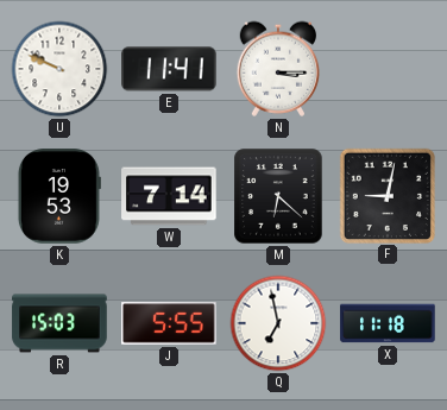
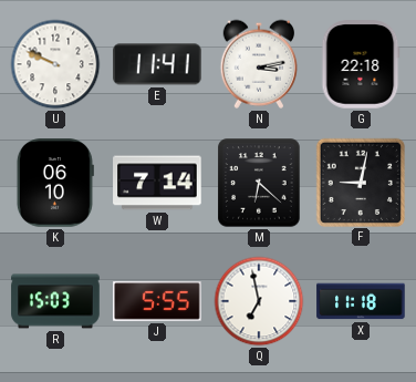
N: 3:15 -> 3:13
G: none -> 22:18
K: 19:53 -> 06:10
